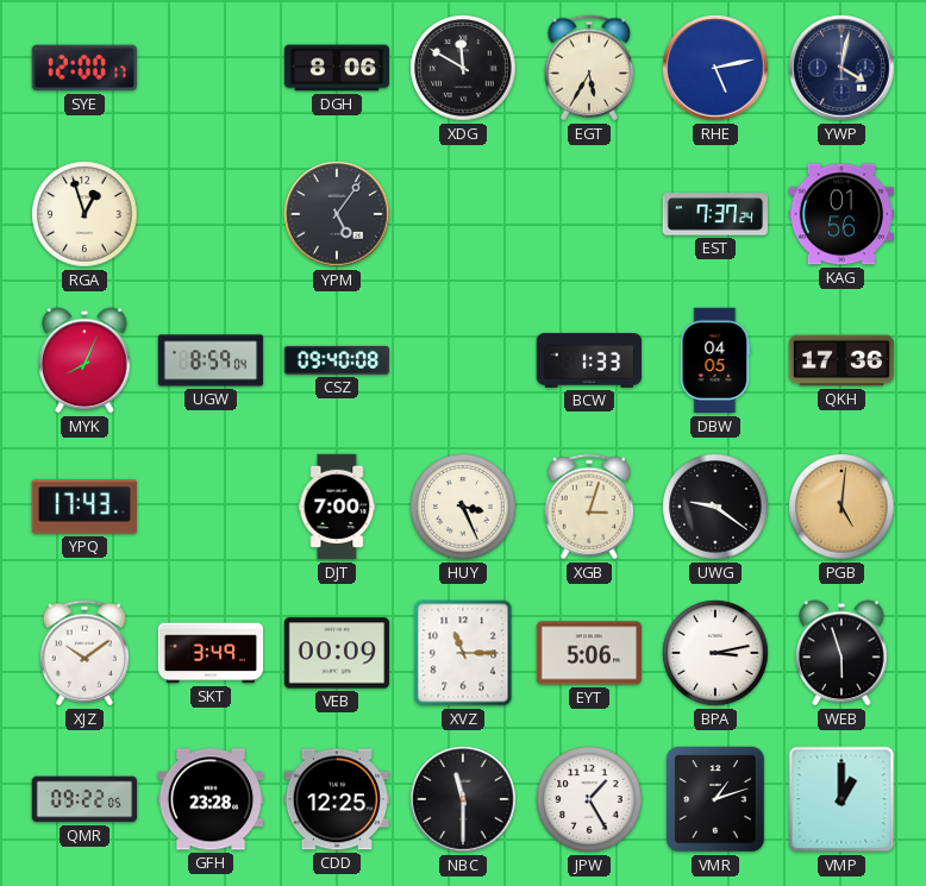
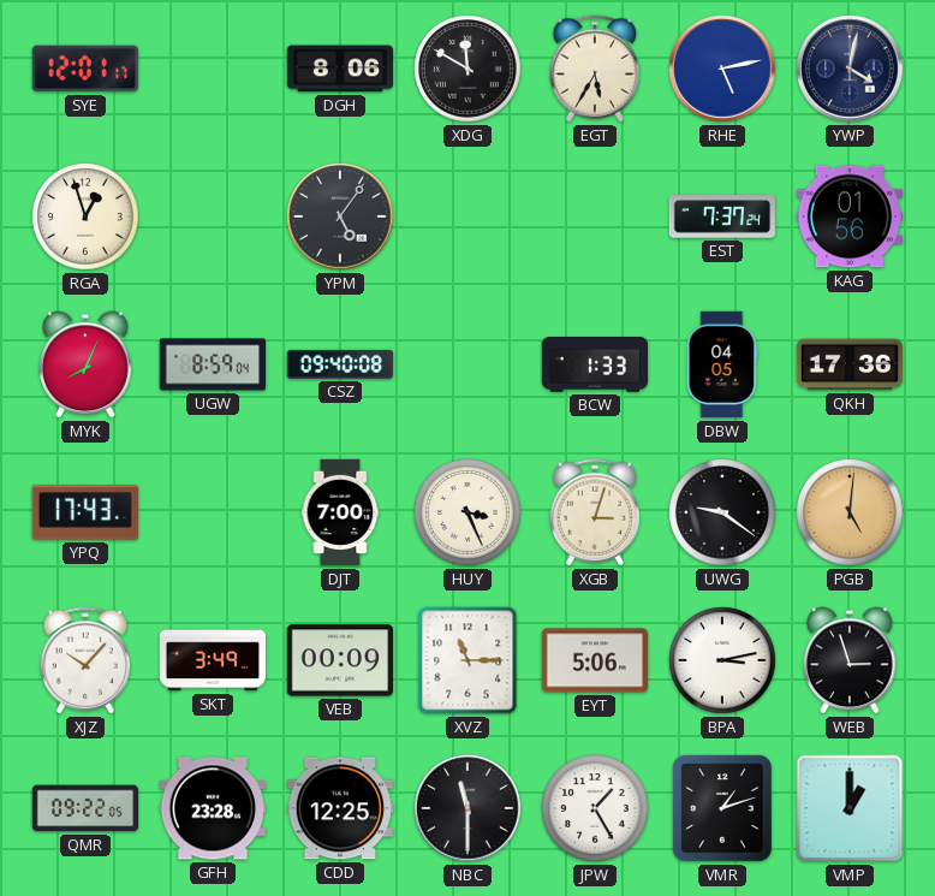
SYE: 12:00 -> 12:01
XJZ: 10:09 -> 10:07
WEB: 5:57 -> 2:57
